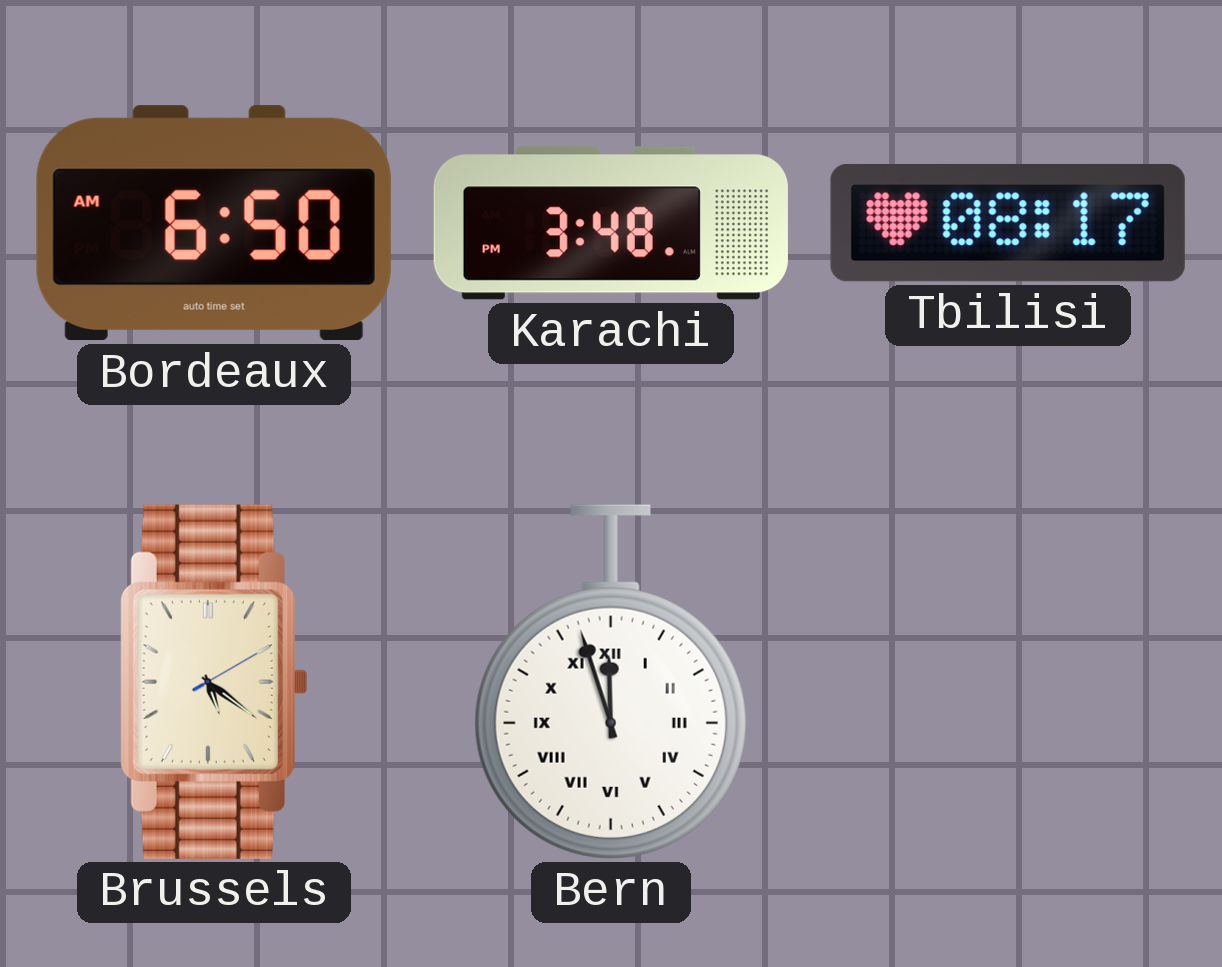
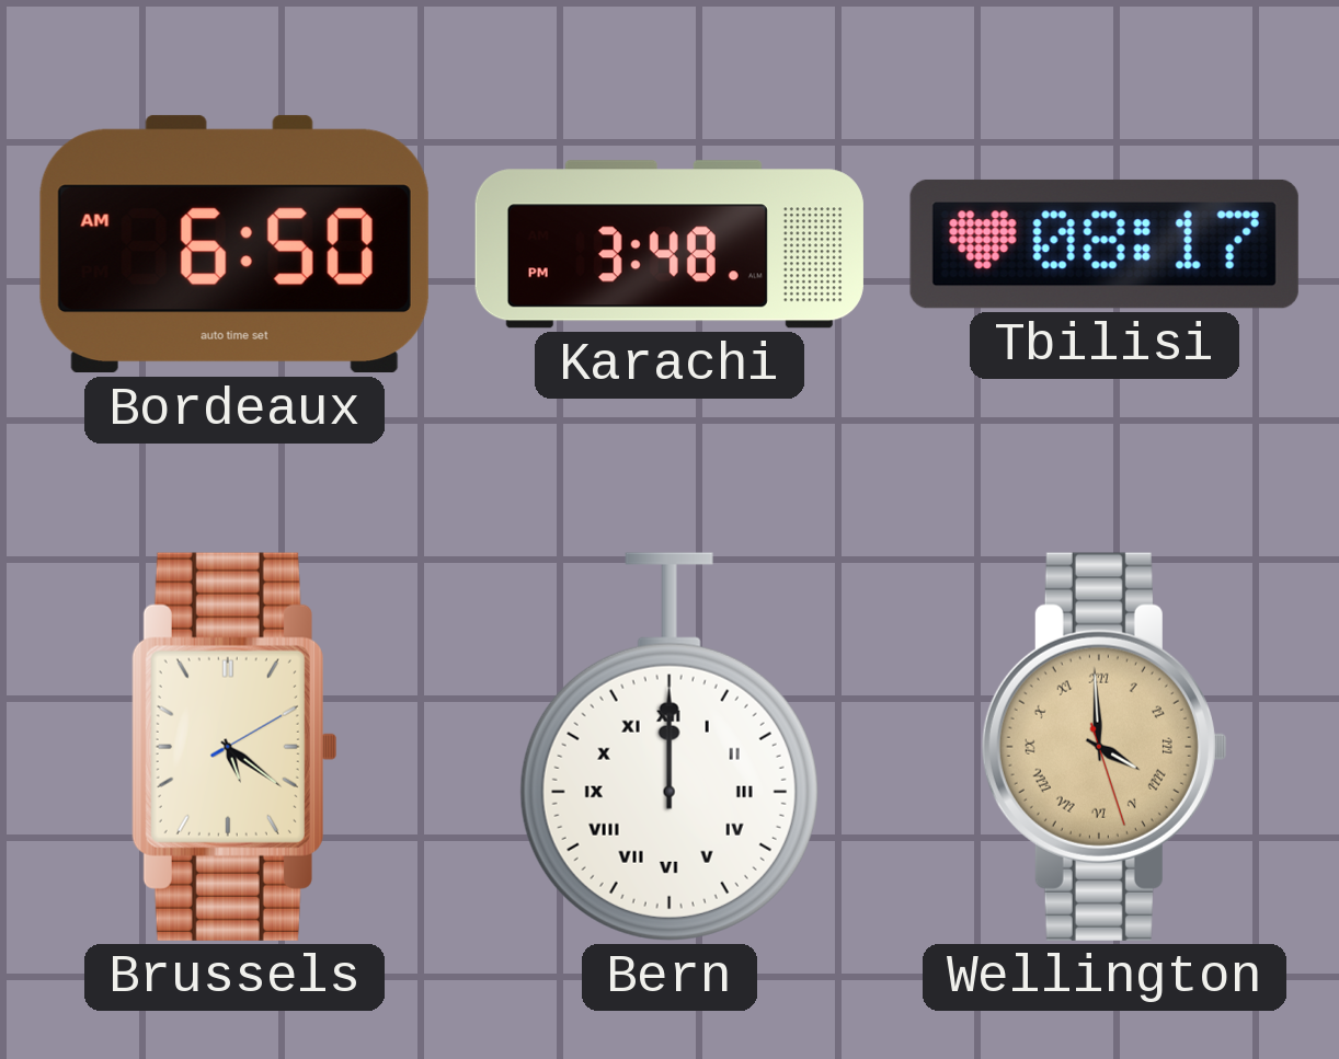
Bern: 11:57 -> 12:00
Wellington: none -> 3:59
